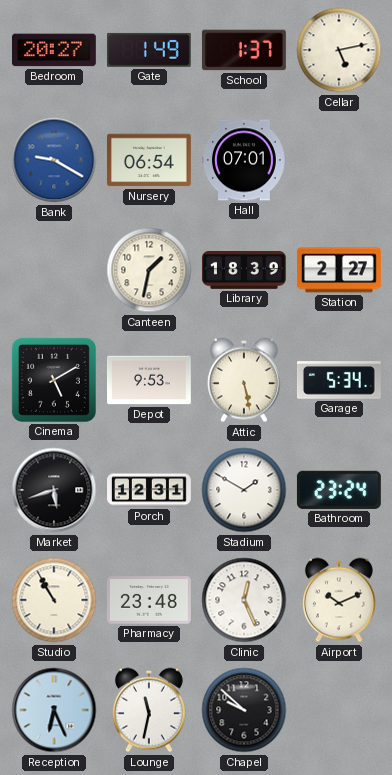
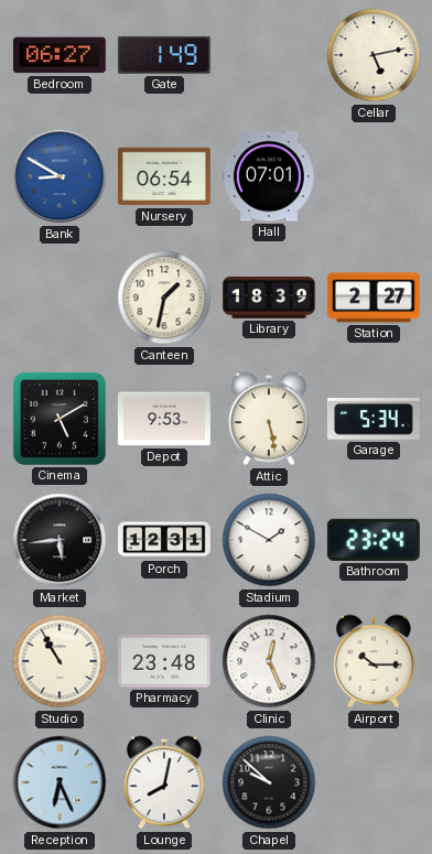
Bedroom: 20:27 -> 06:27
School: 1:37 -> none
Bank: 9:20 -> 8:50
Market: 5:42 -> 5:44
Airport: 10:11 -> 10:15
Lounge: 11:32 -> 8:02
